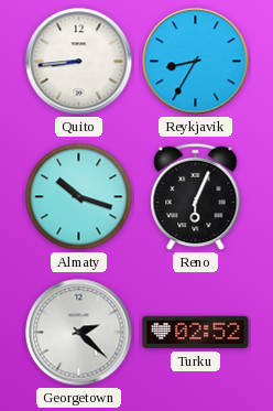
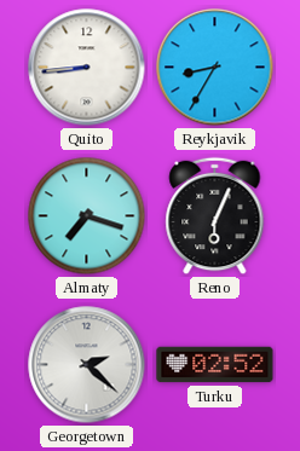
Almaty: 10:18 -> 7:18
